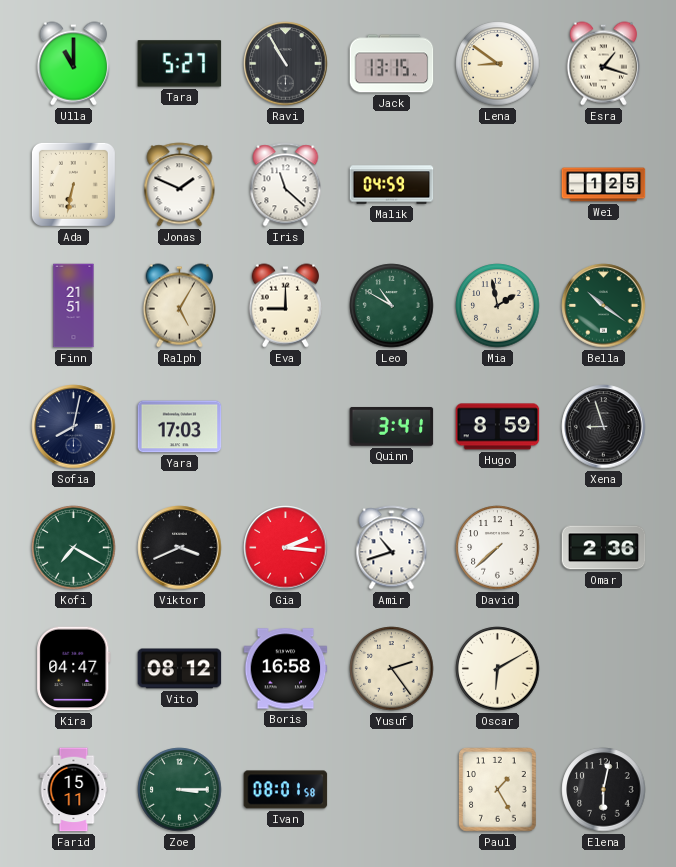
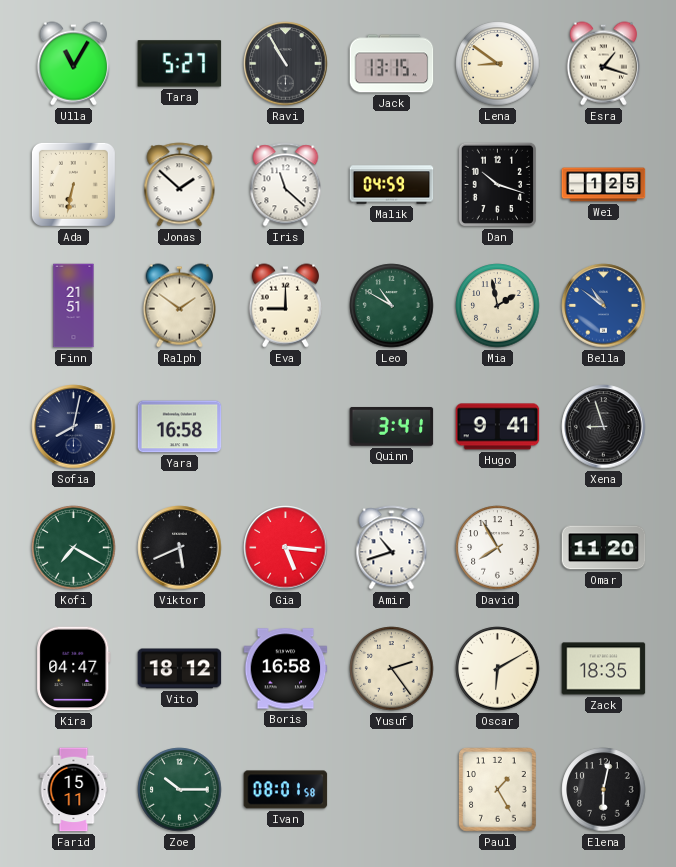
Ulla: 11:00 -> 11:05
Jonas: 1:49 -> 1:52
Dan: none -> 10:18
Ralph: 5:05 -> 1:51
Bella: 10:21 -> 10:51
Bella dial: green -> blue
Yara: 17:03 -> 16:58
Hugo: 8:59 -> 9:41
Viktor: 3:41 -> 5:41
Gia: 2:16 -> 5:16
David: 7:38 -> 7:55
Omar: 2:36 -> 11:20
Vito: 08:12 -> 18:12
Zack: none -> 18:35
Zoe: 3:15 -> 10:15
